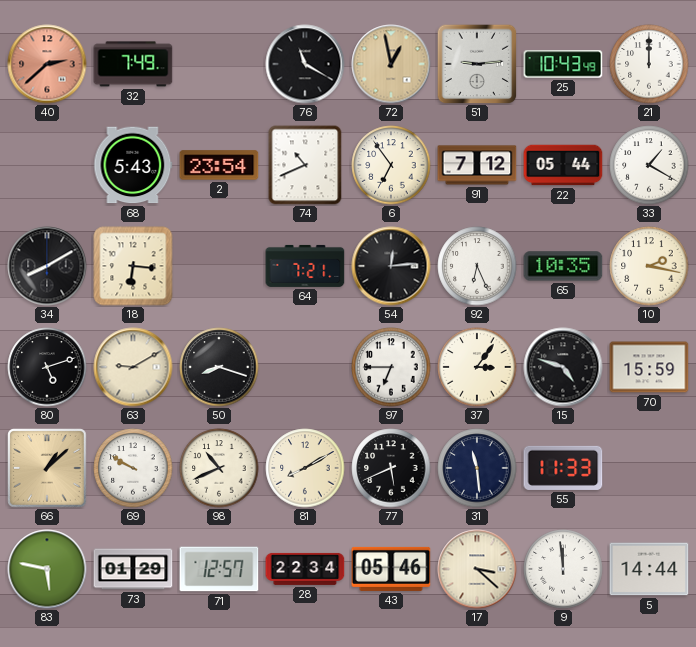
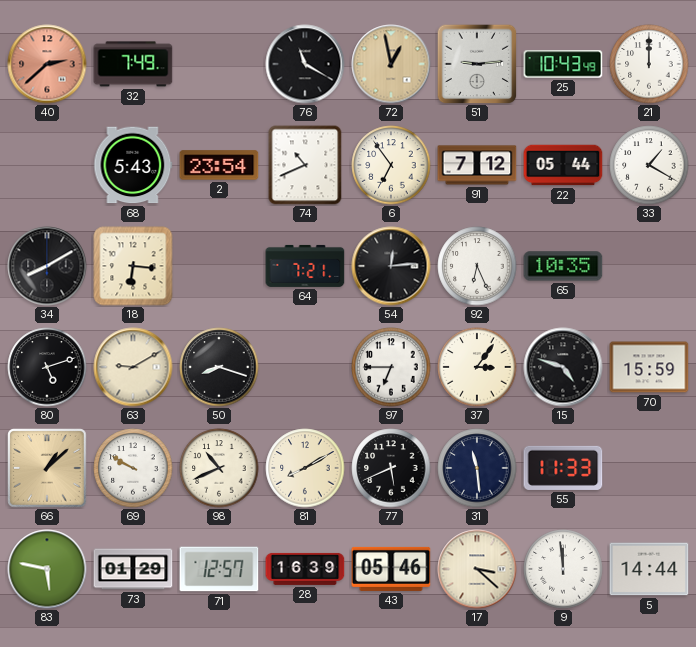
10: 2:17 -> none
28: 22:34 -> 16:39
